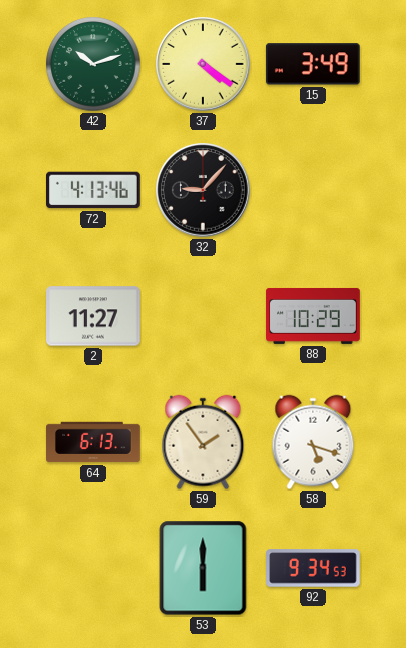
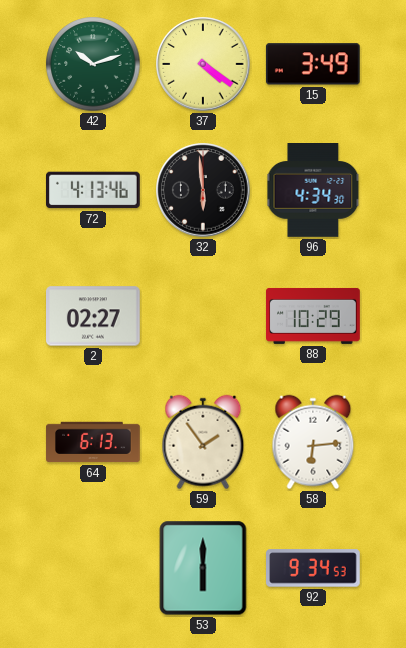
32: 9:07 -> 5:59
96: none -> 4:34
2: 11:27 -> 02:27
58: 5:18 -> 6:14
